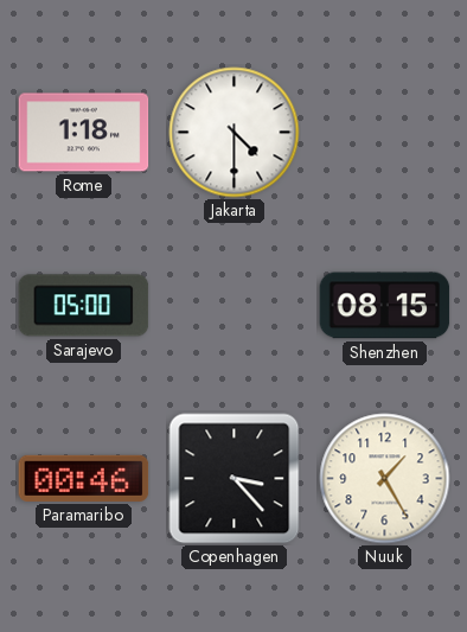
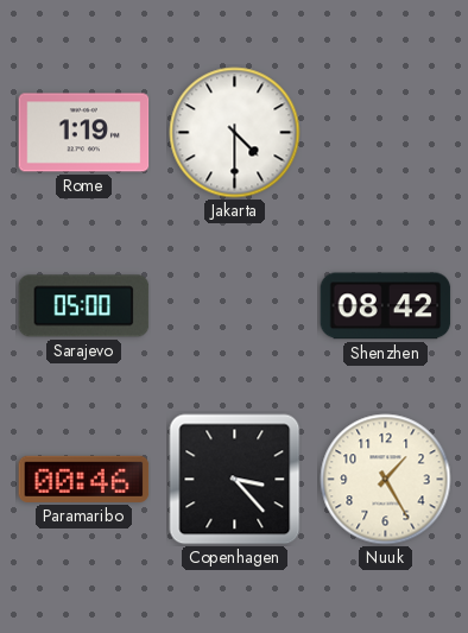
Rome: 1:18 -> 1:19
Shenzhen: 08:15 -> 08:42
